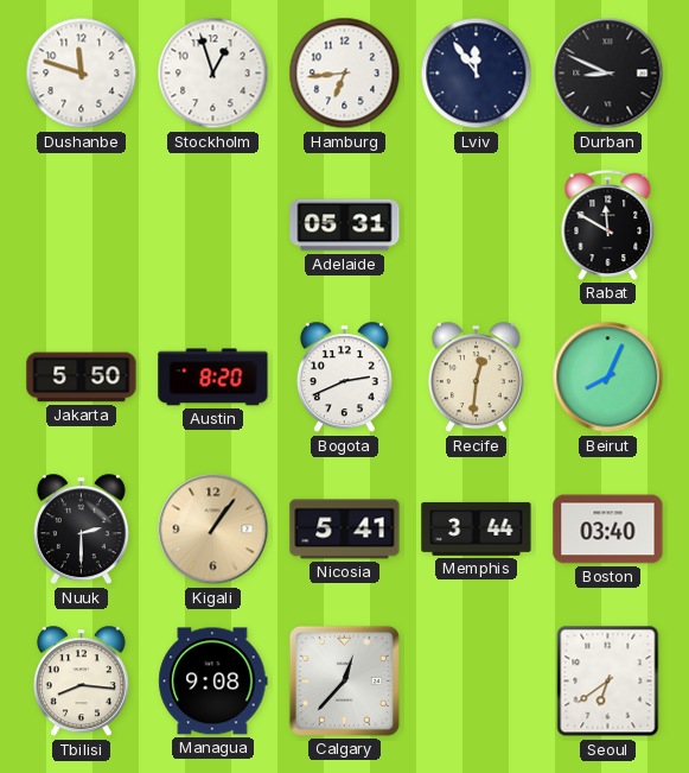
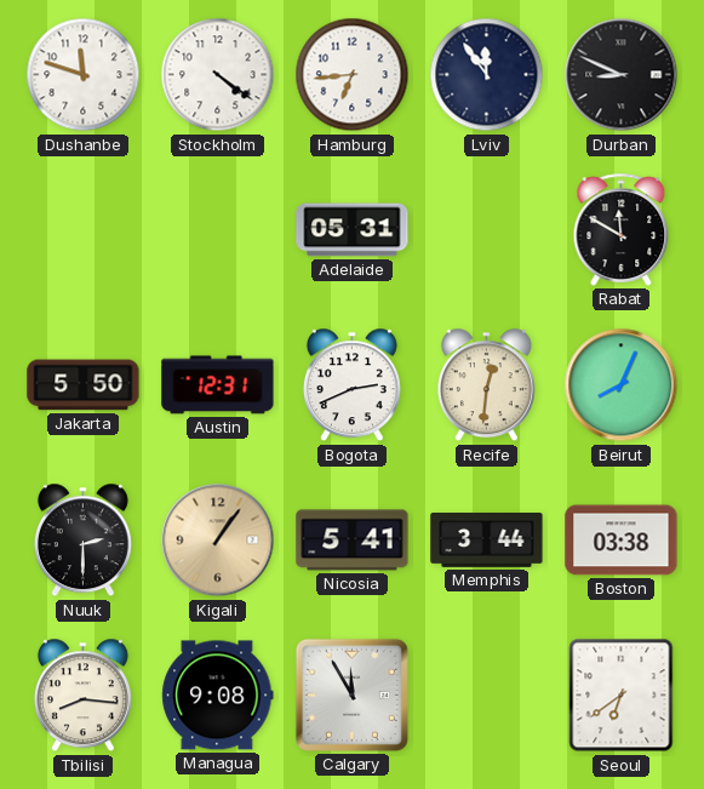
Stockholm: 12:57 -> 4:21
Austin: 8:20 -> 12:31
Boston: 03:40 -> 03:38
Calgary: 12:37 -> 11:55
